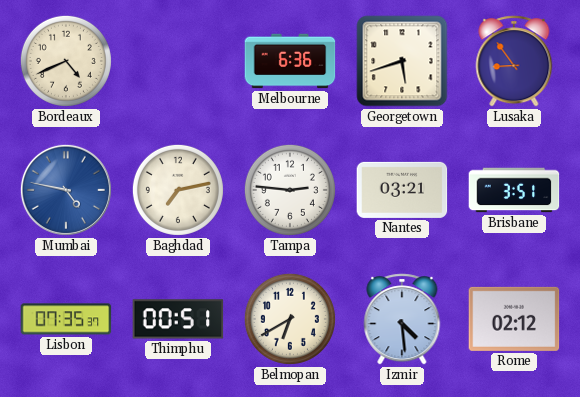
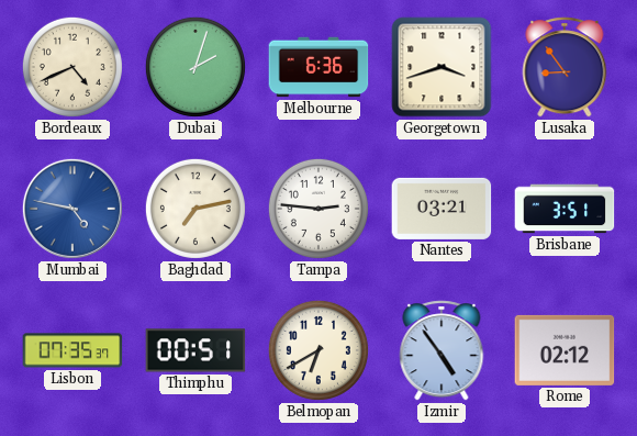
Dubai: none -> 2:03
Georgetown: 5:42 -> 3:42
Izmir: 4:29 -> 4:54
